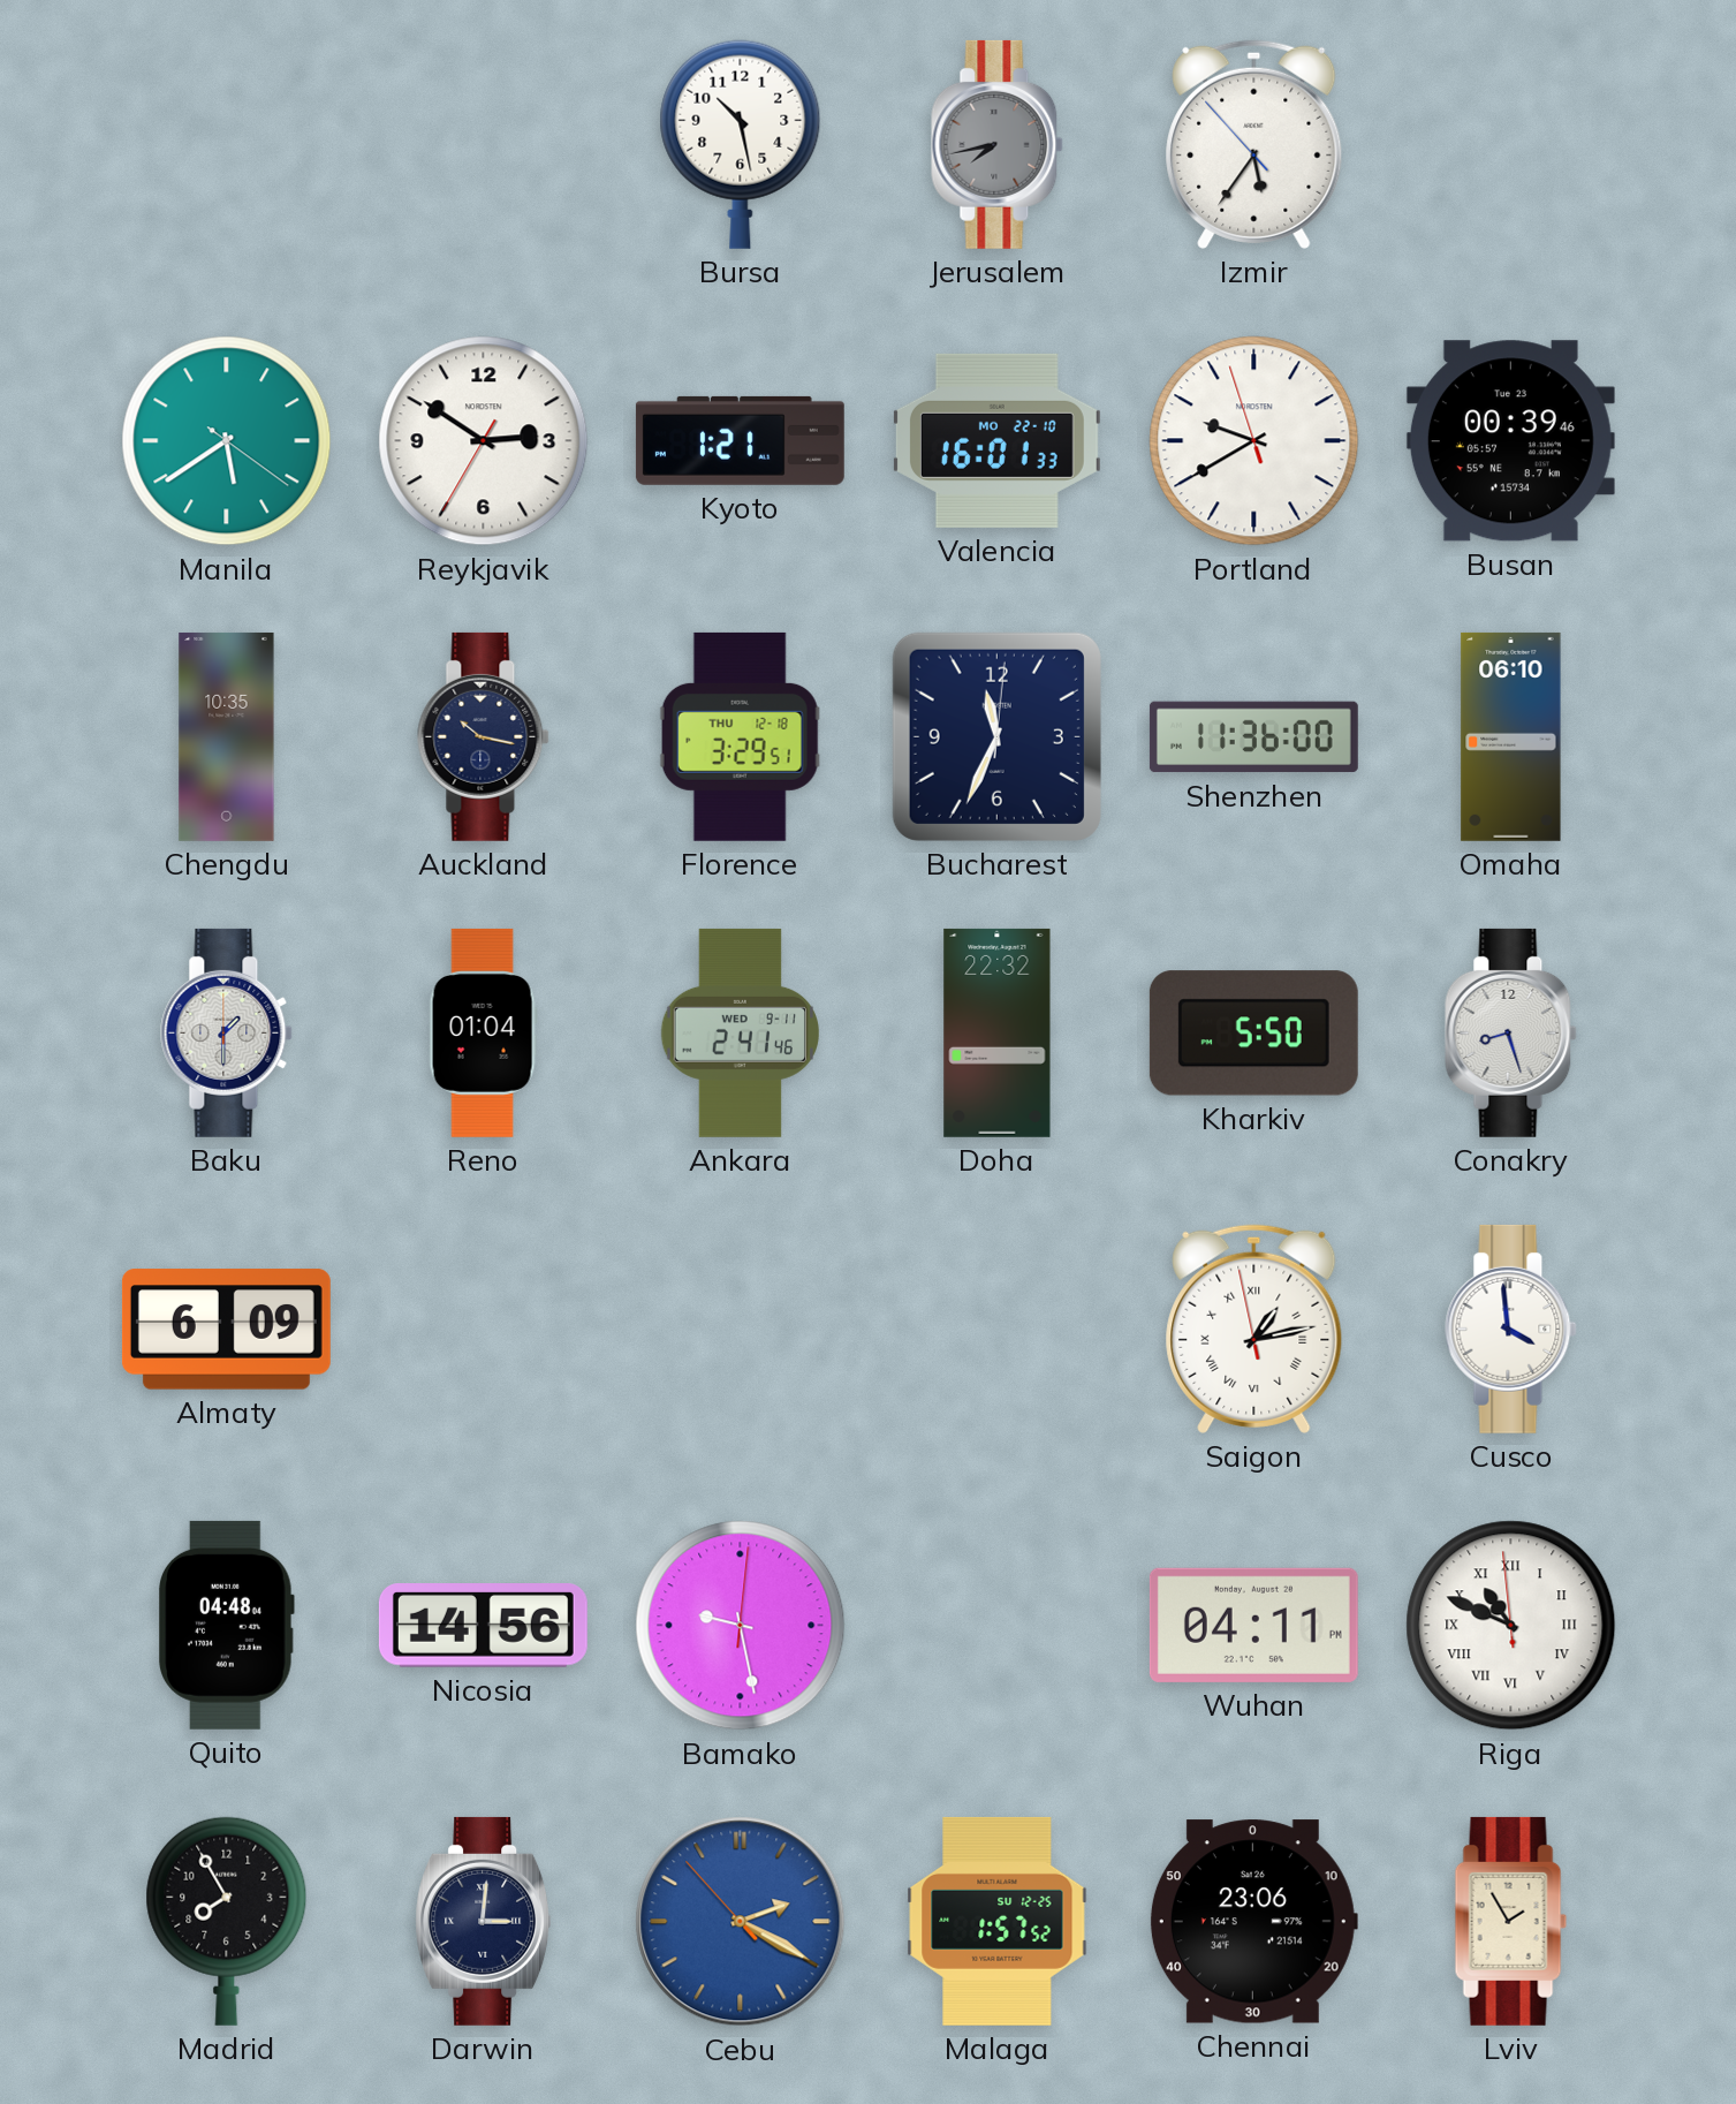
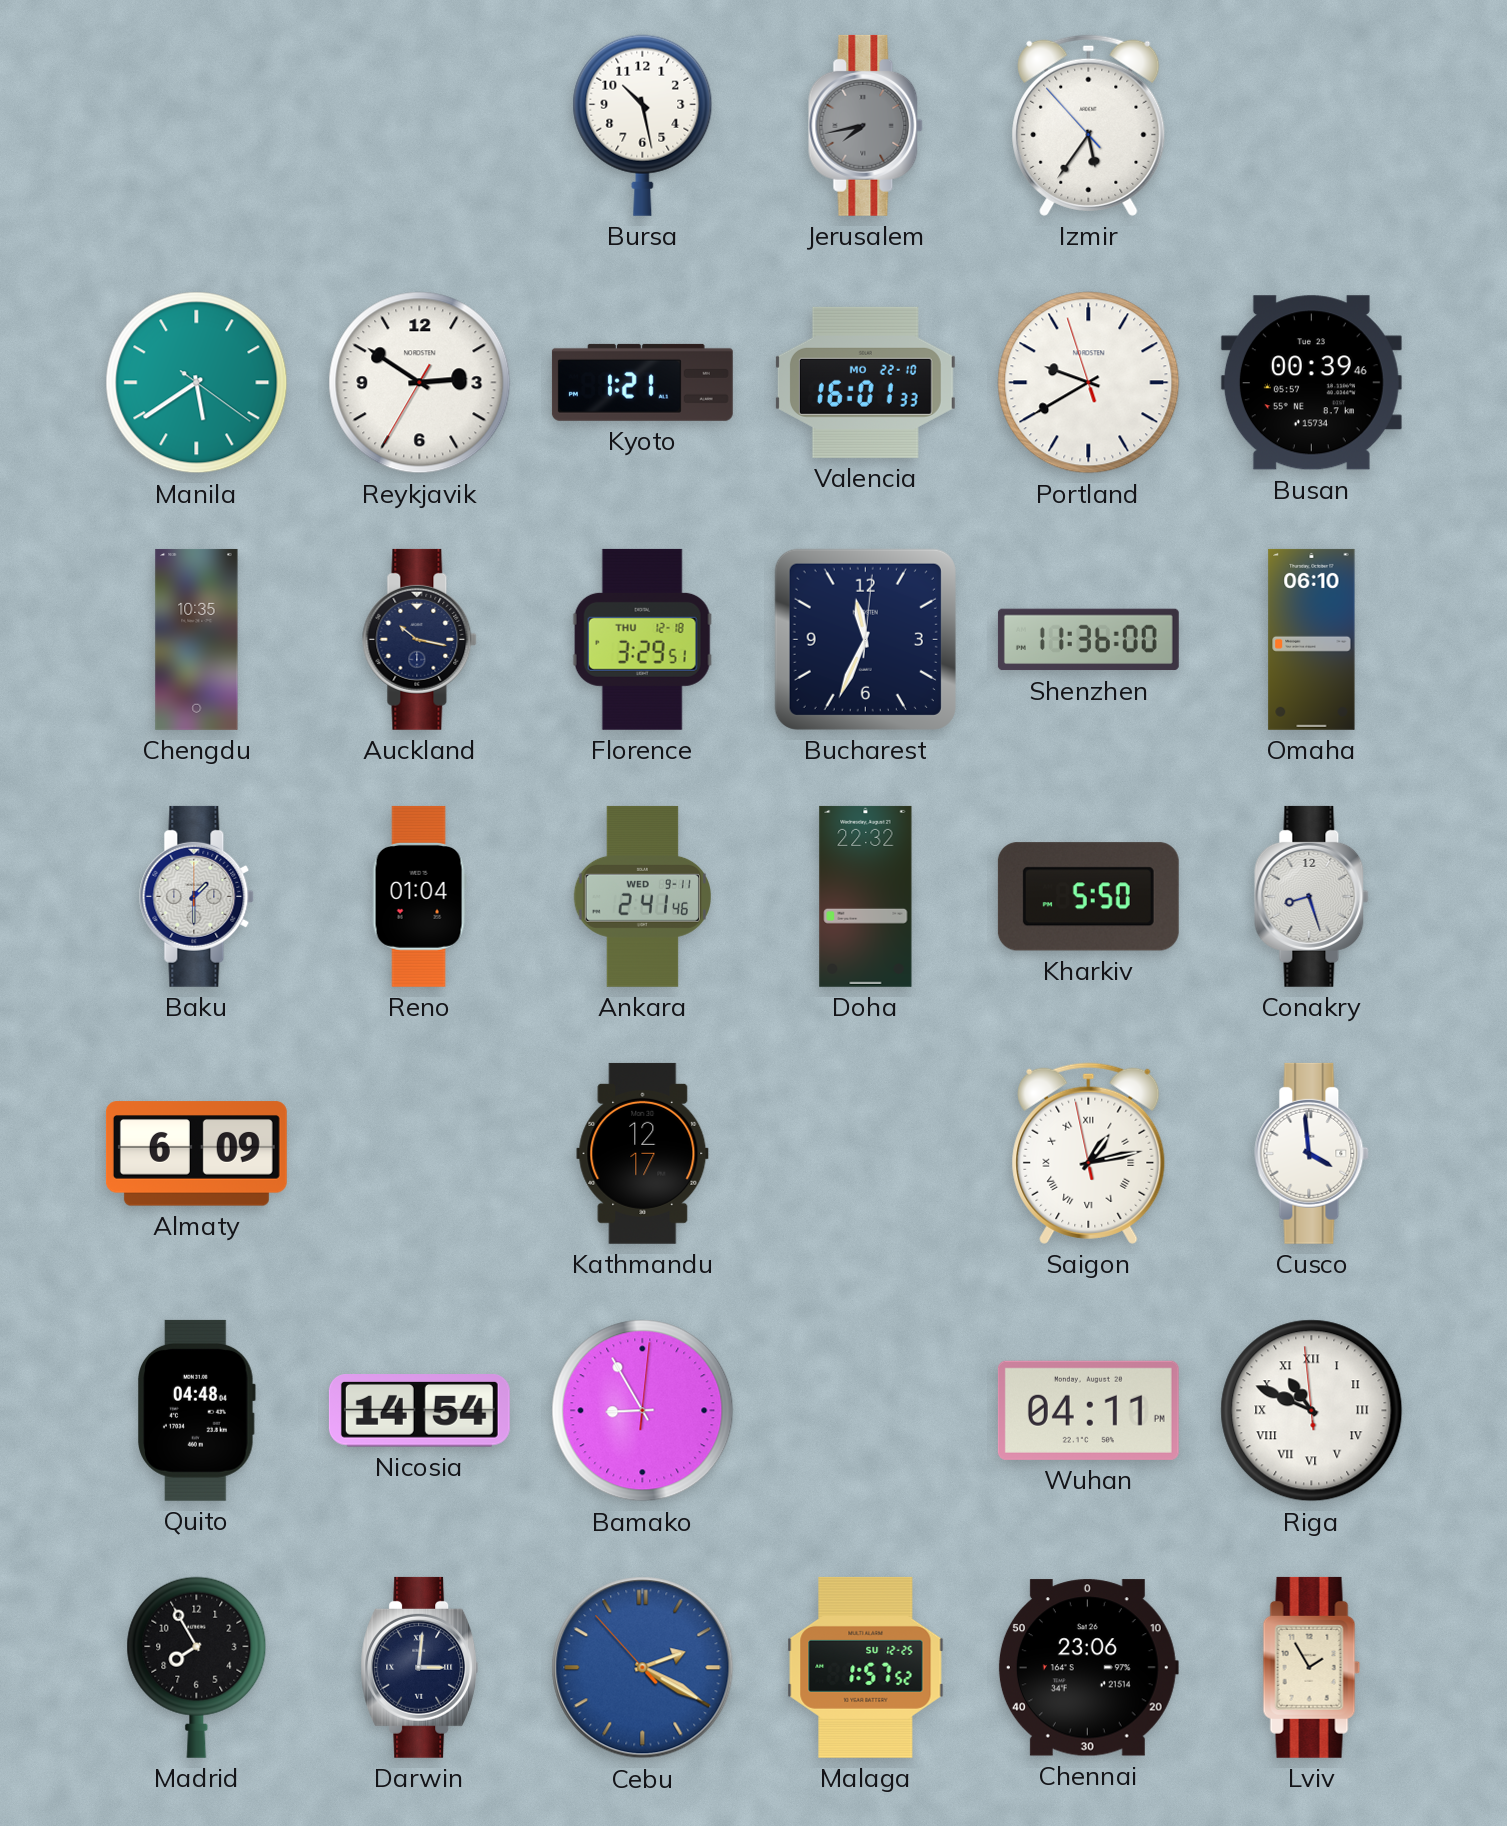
Kathmandu: none -> 12:17
Nicosia: 14:56 -> 14:54
Bamako: 9:28 -> 8:55
